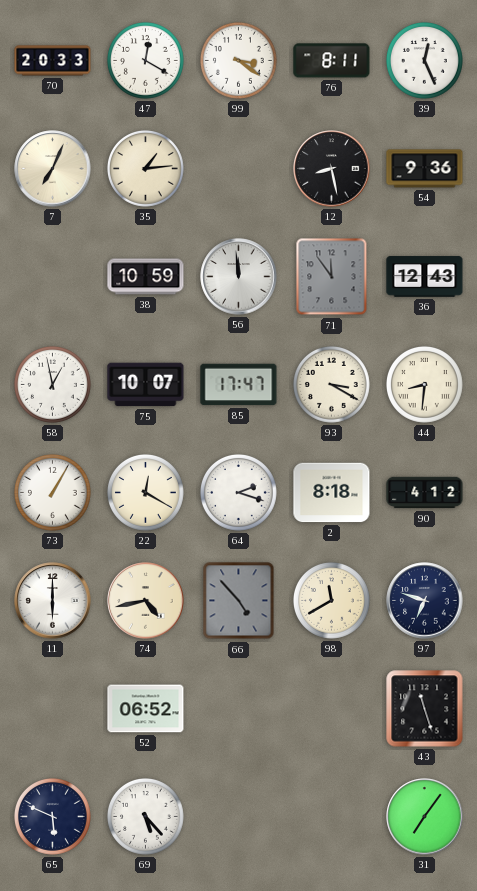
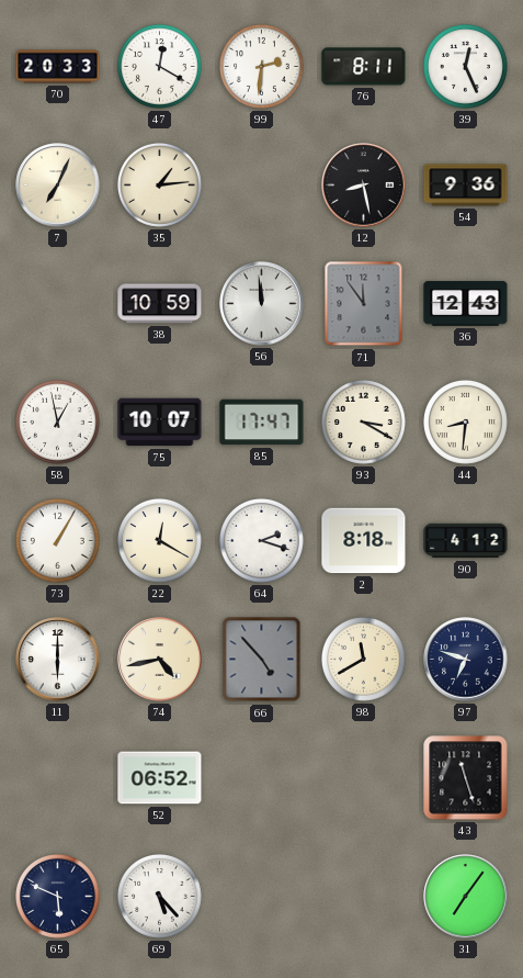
99: 3:21 -> 2:31
